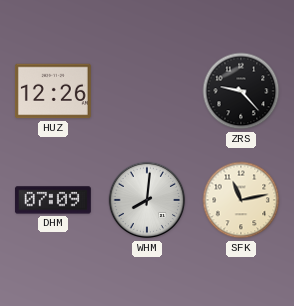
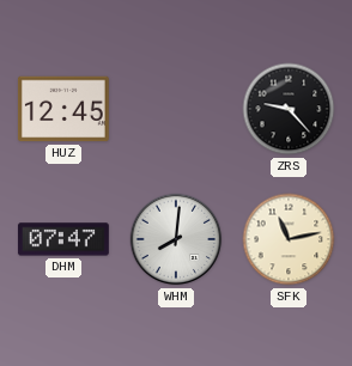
HUZ: 12:26 -> 12:45
DHM: 07:09 -> 07:47
